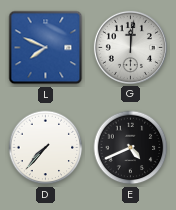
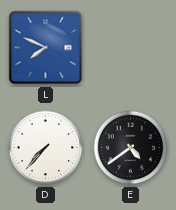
G: 12:01 -> none
E: 4:41 -> 4:39
